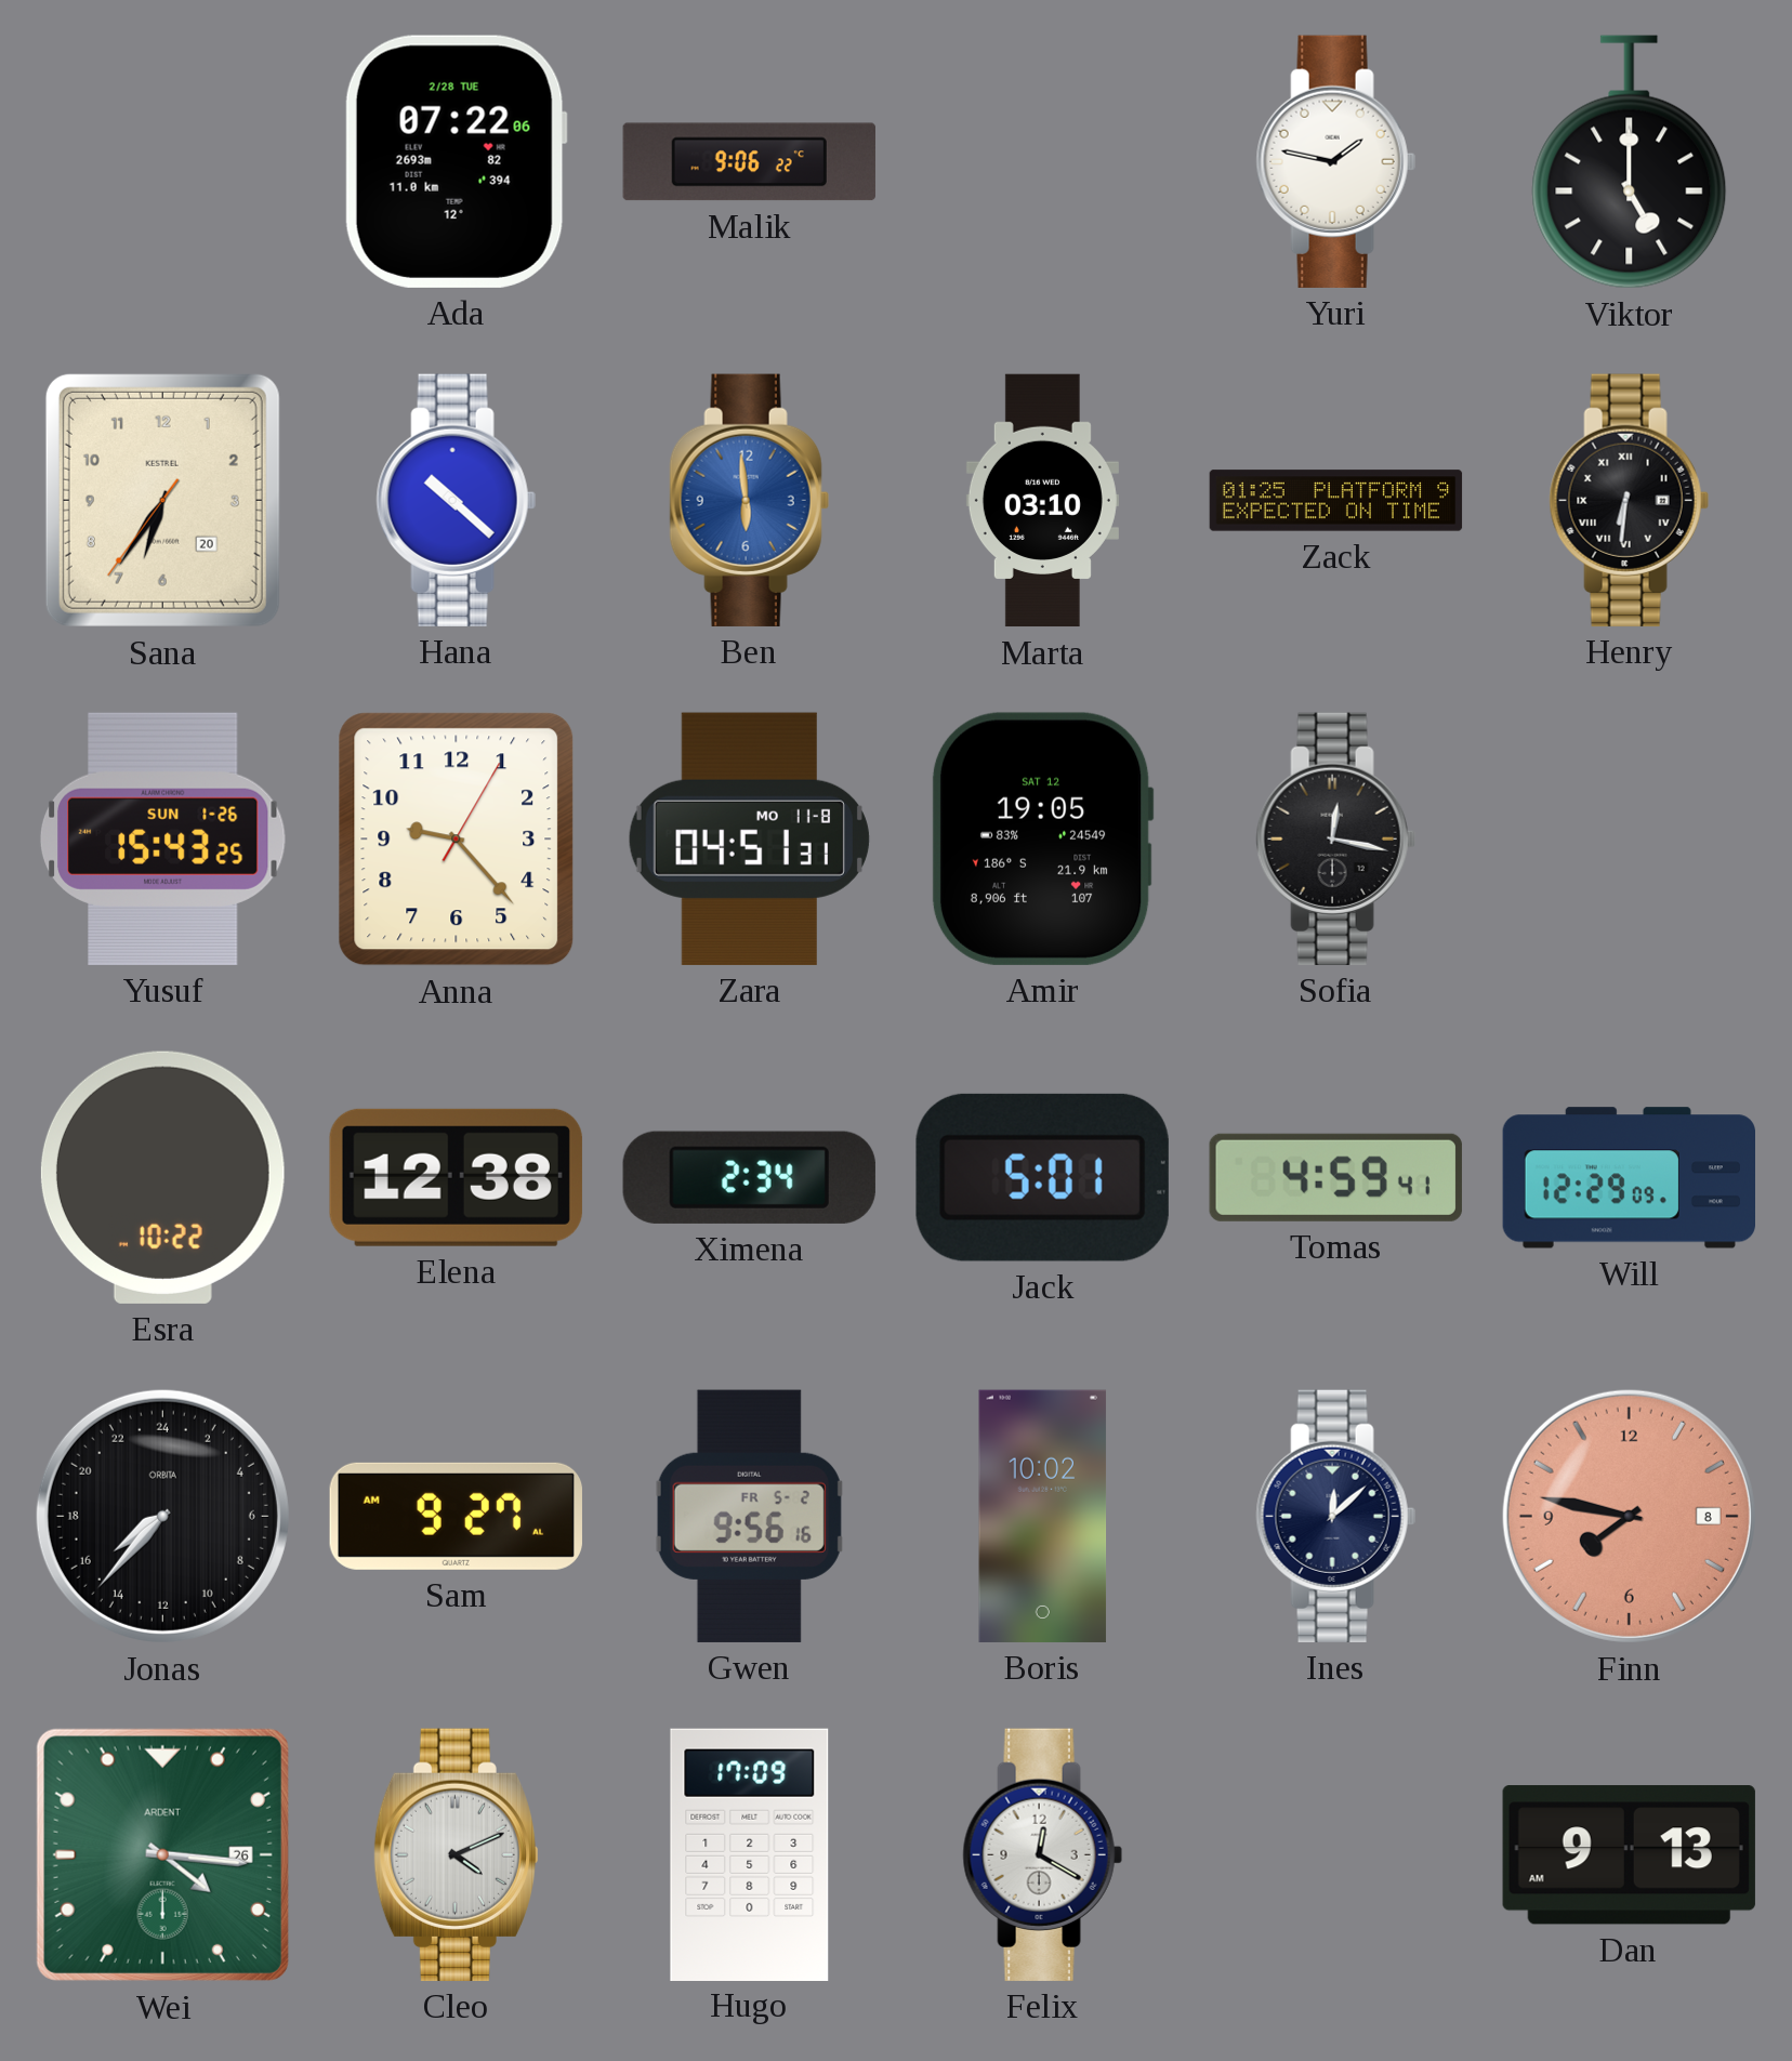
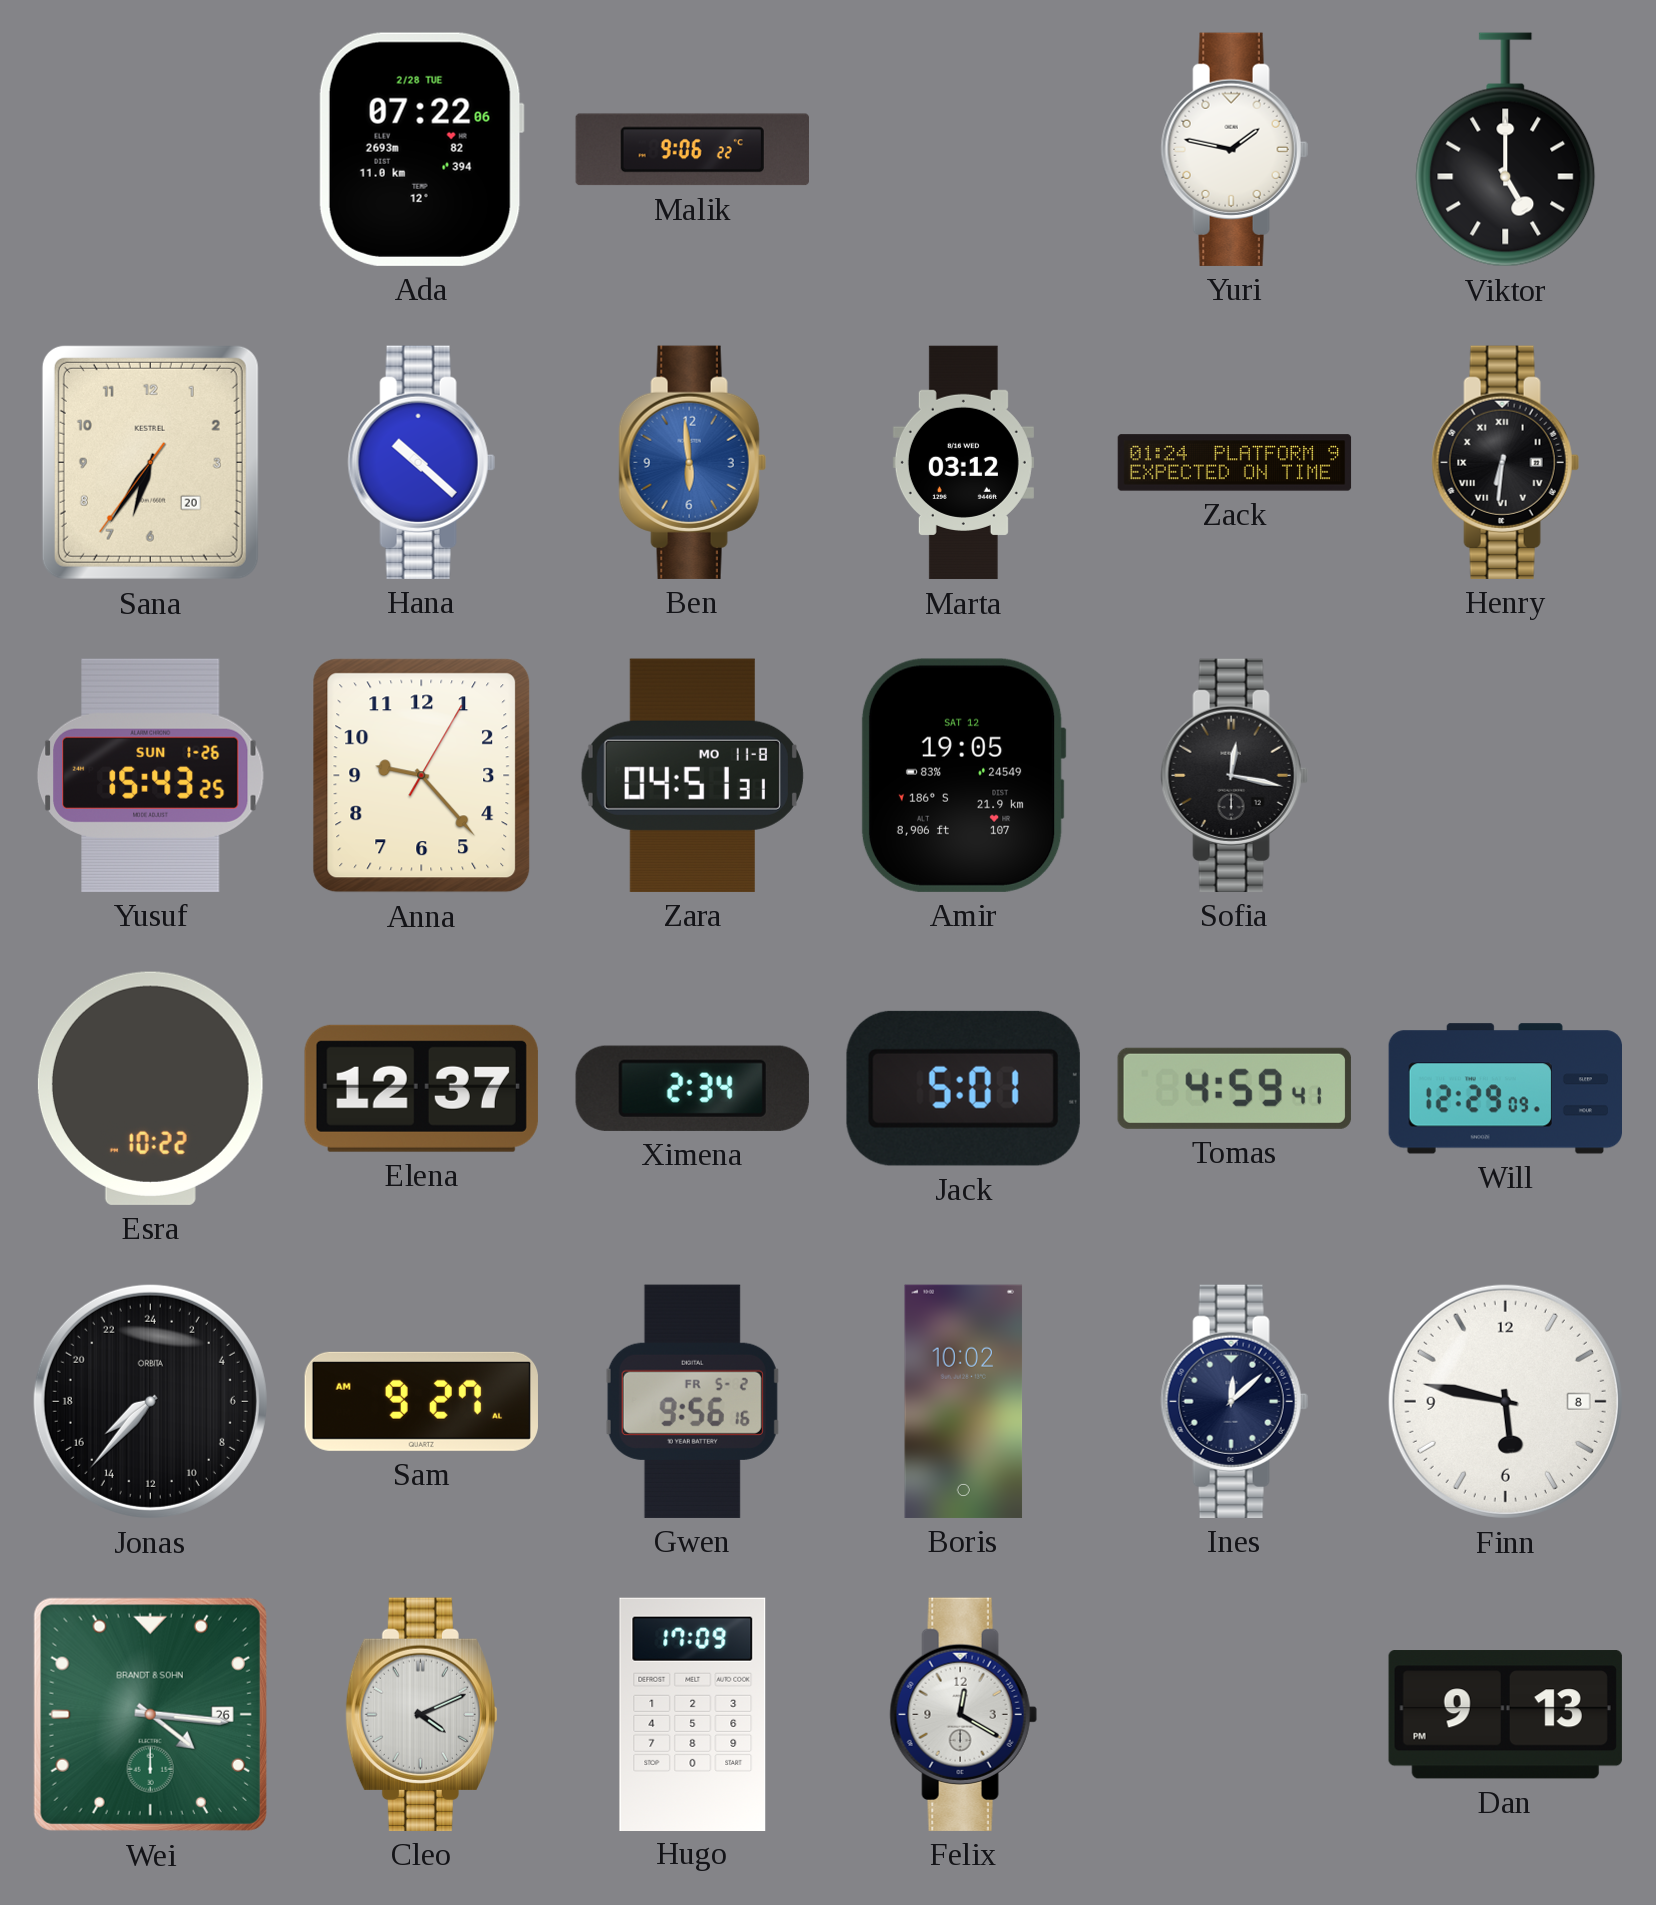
Marta: 03:10 -> 03:12
Zack: 01:25 -> 01:24
Elena: 12:38 -> 12:37
Finn: 7:47 -> 5:47
Finn dial: salmon -> white
Wei brand: ARDENT -> BRANDT & SOHN
Dan: 9:13 AM -> 9:13 PM
